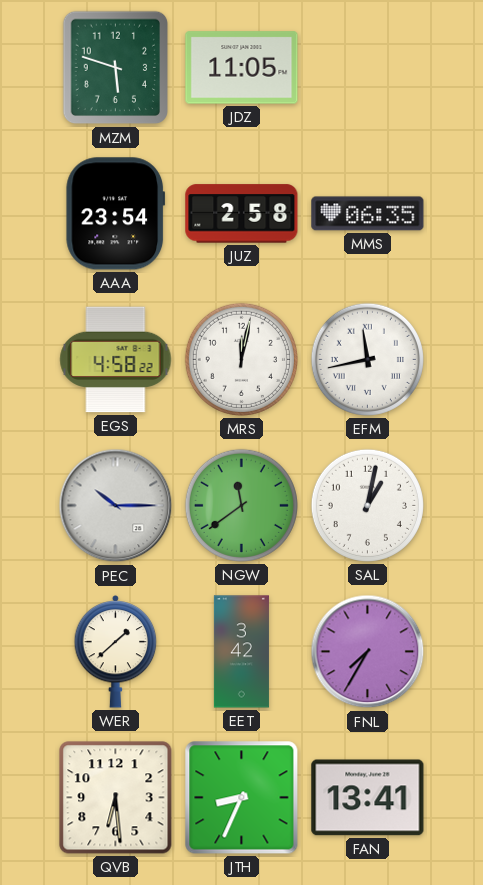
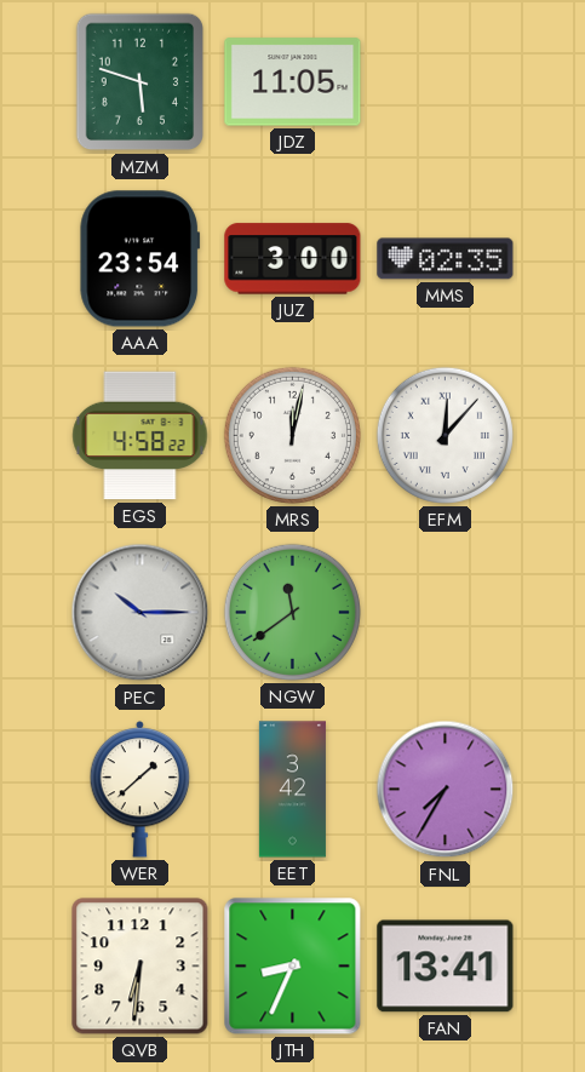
JUZ: 2:58 -> 3:00
MMS: 06:35 -> 02:35
EFM: 11:43 -> 12:07
SAL: 1:02 -> none
QVB: 6:29 -> 6:31
